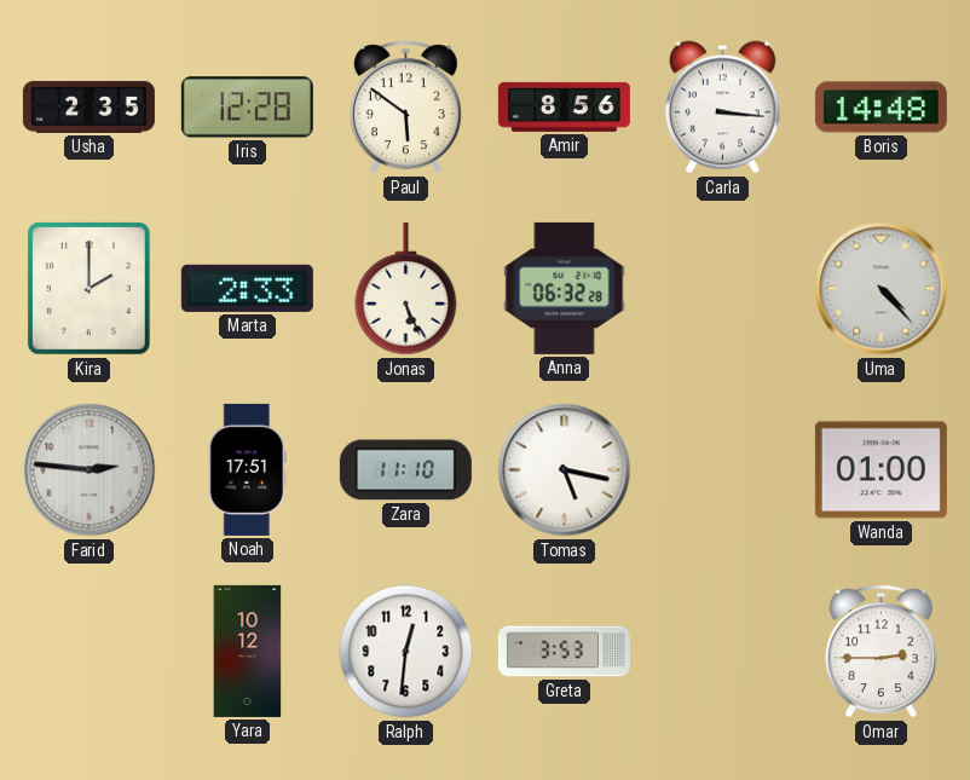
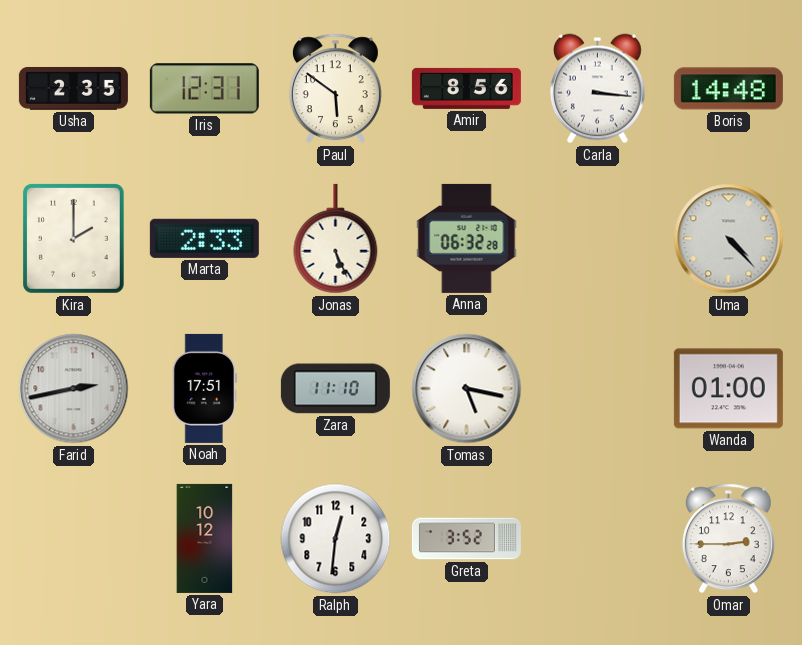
Iris: 12:28 -> 12:31
Farid: 2:46 -> 2:43
Greta: 3:53 -> 3:52
